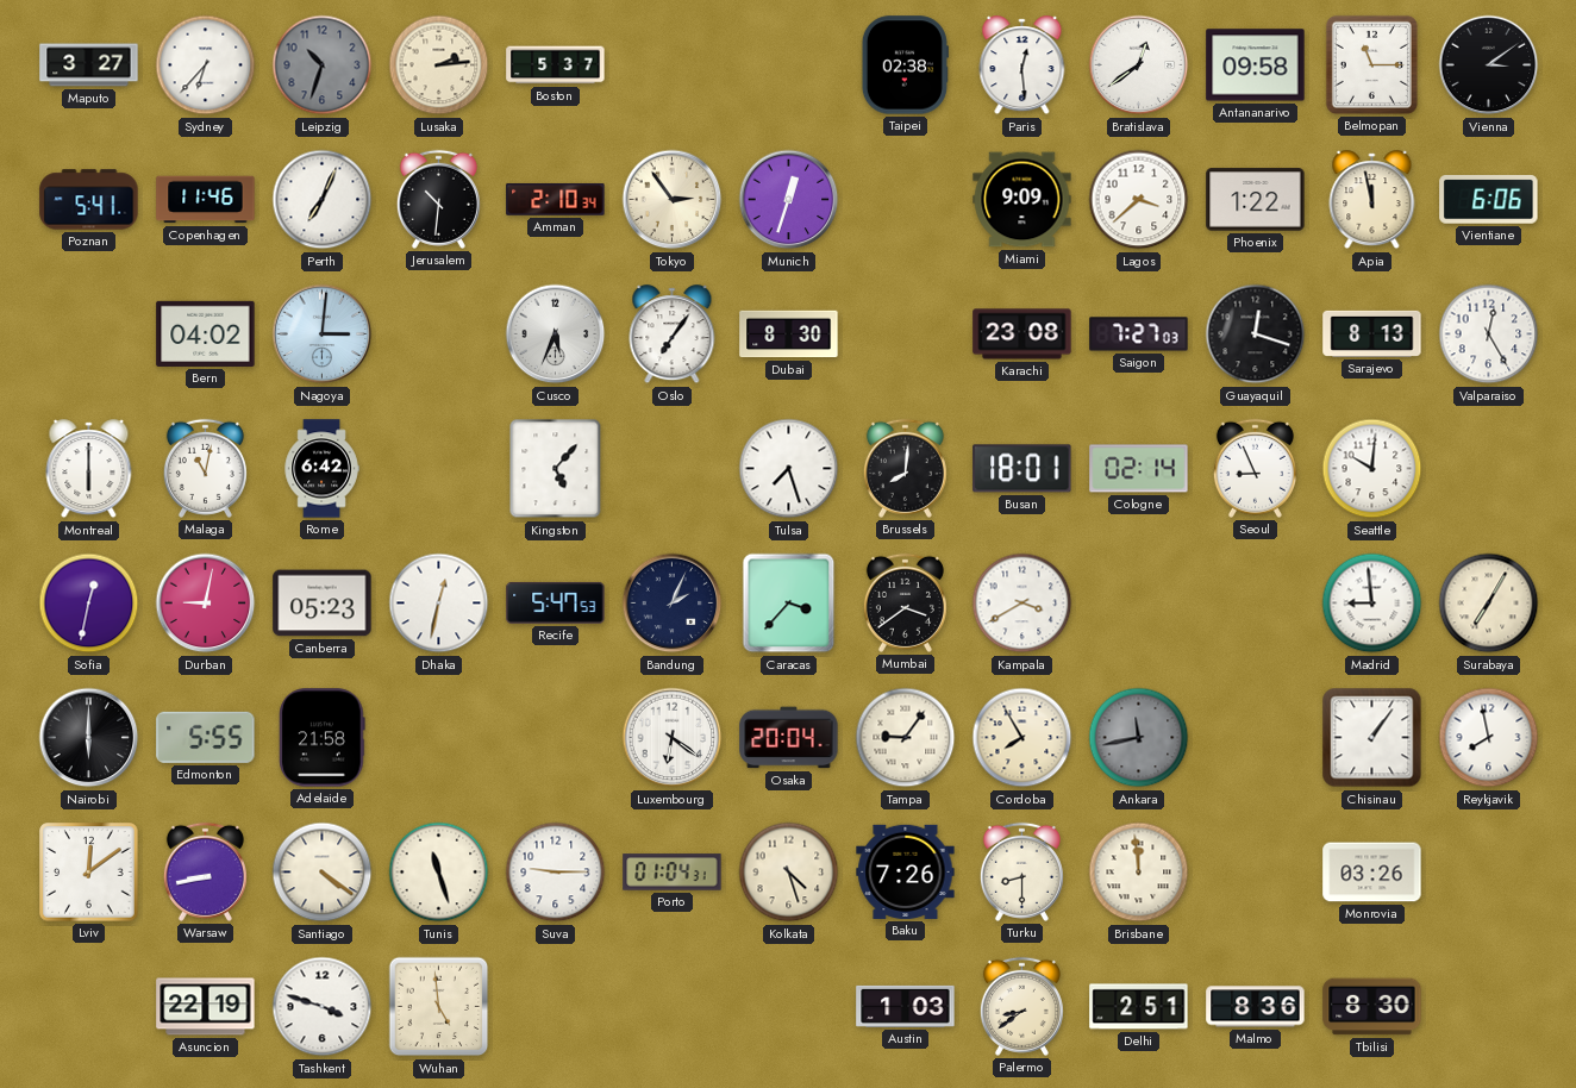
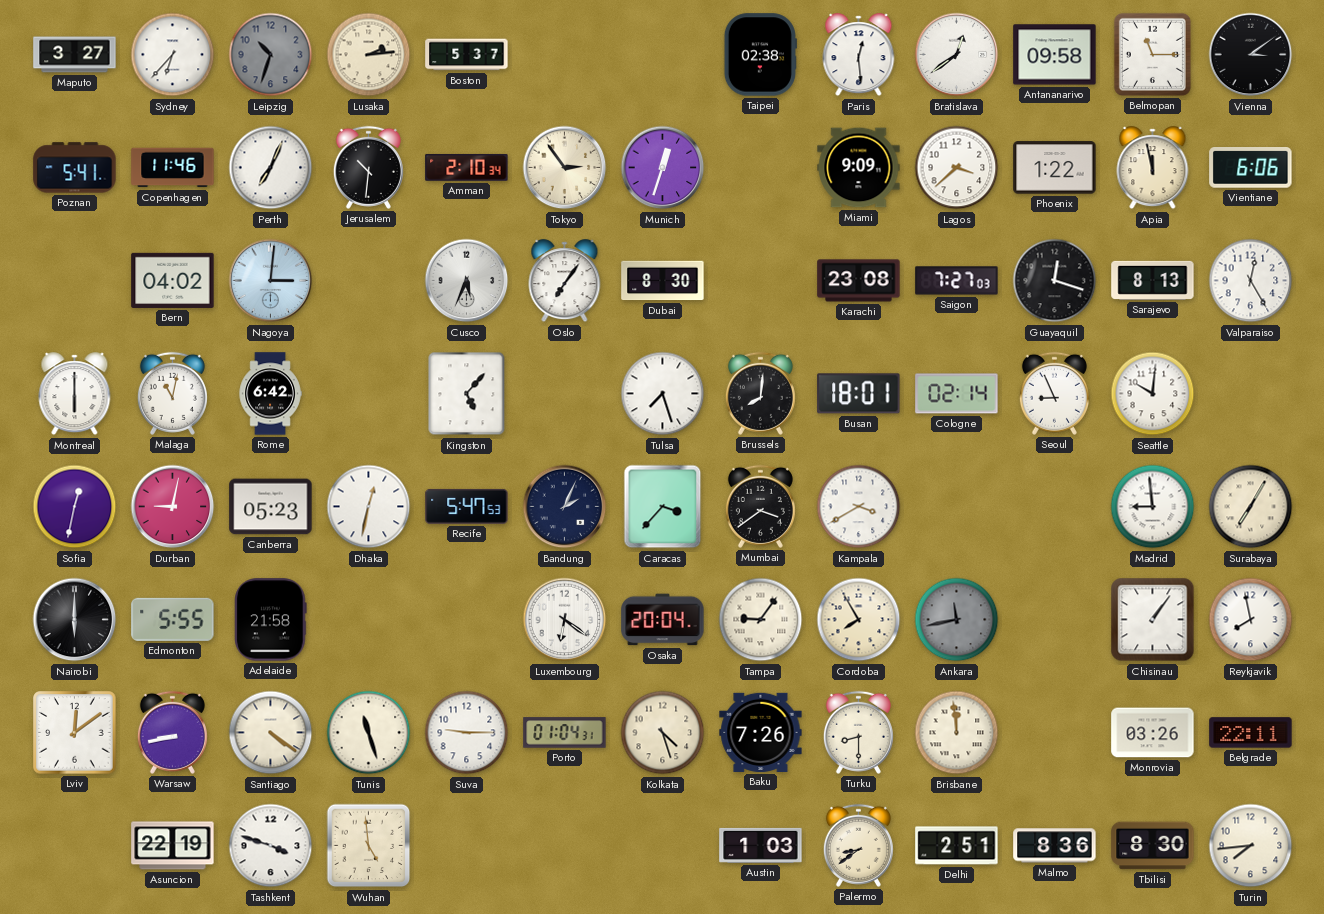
Belgrade: none -> 22:11
Turin: none -> 7:44
